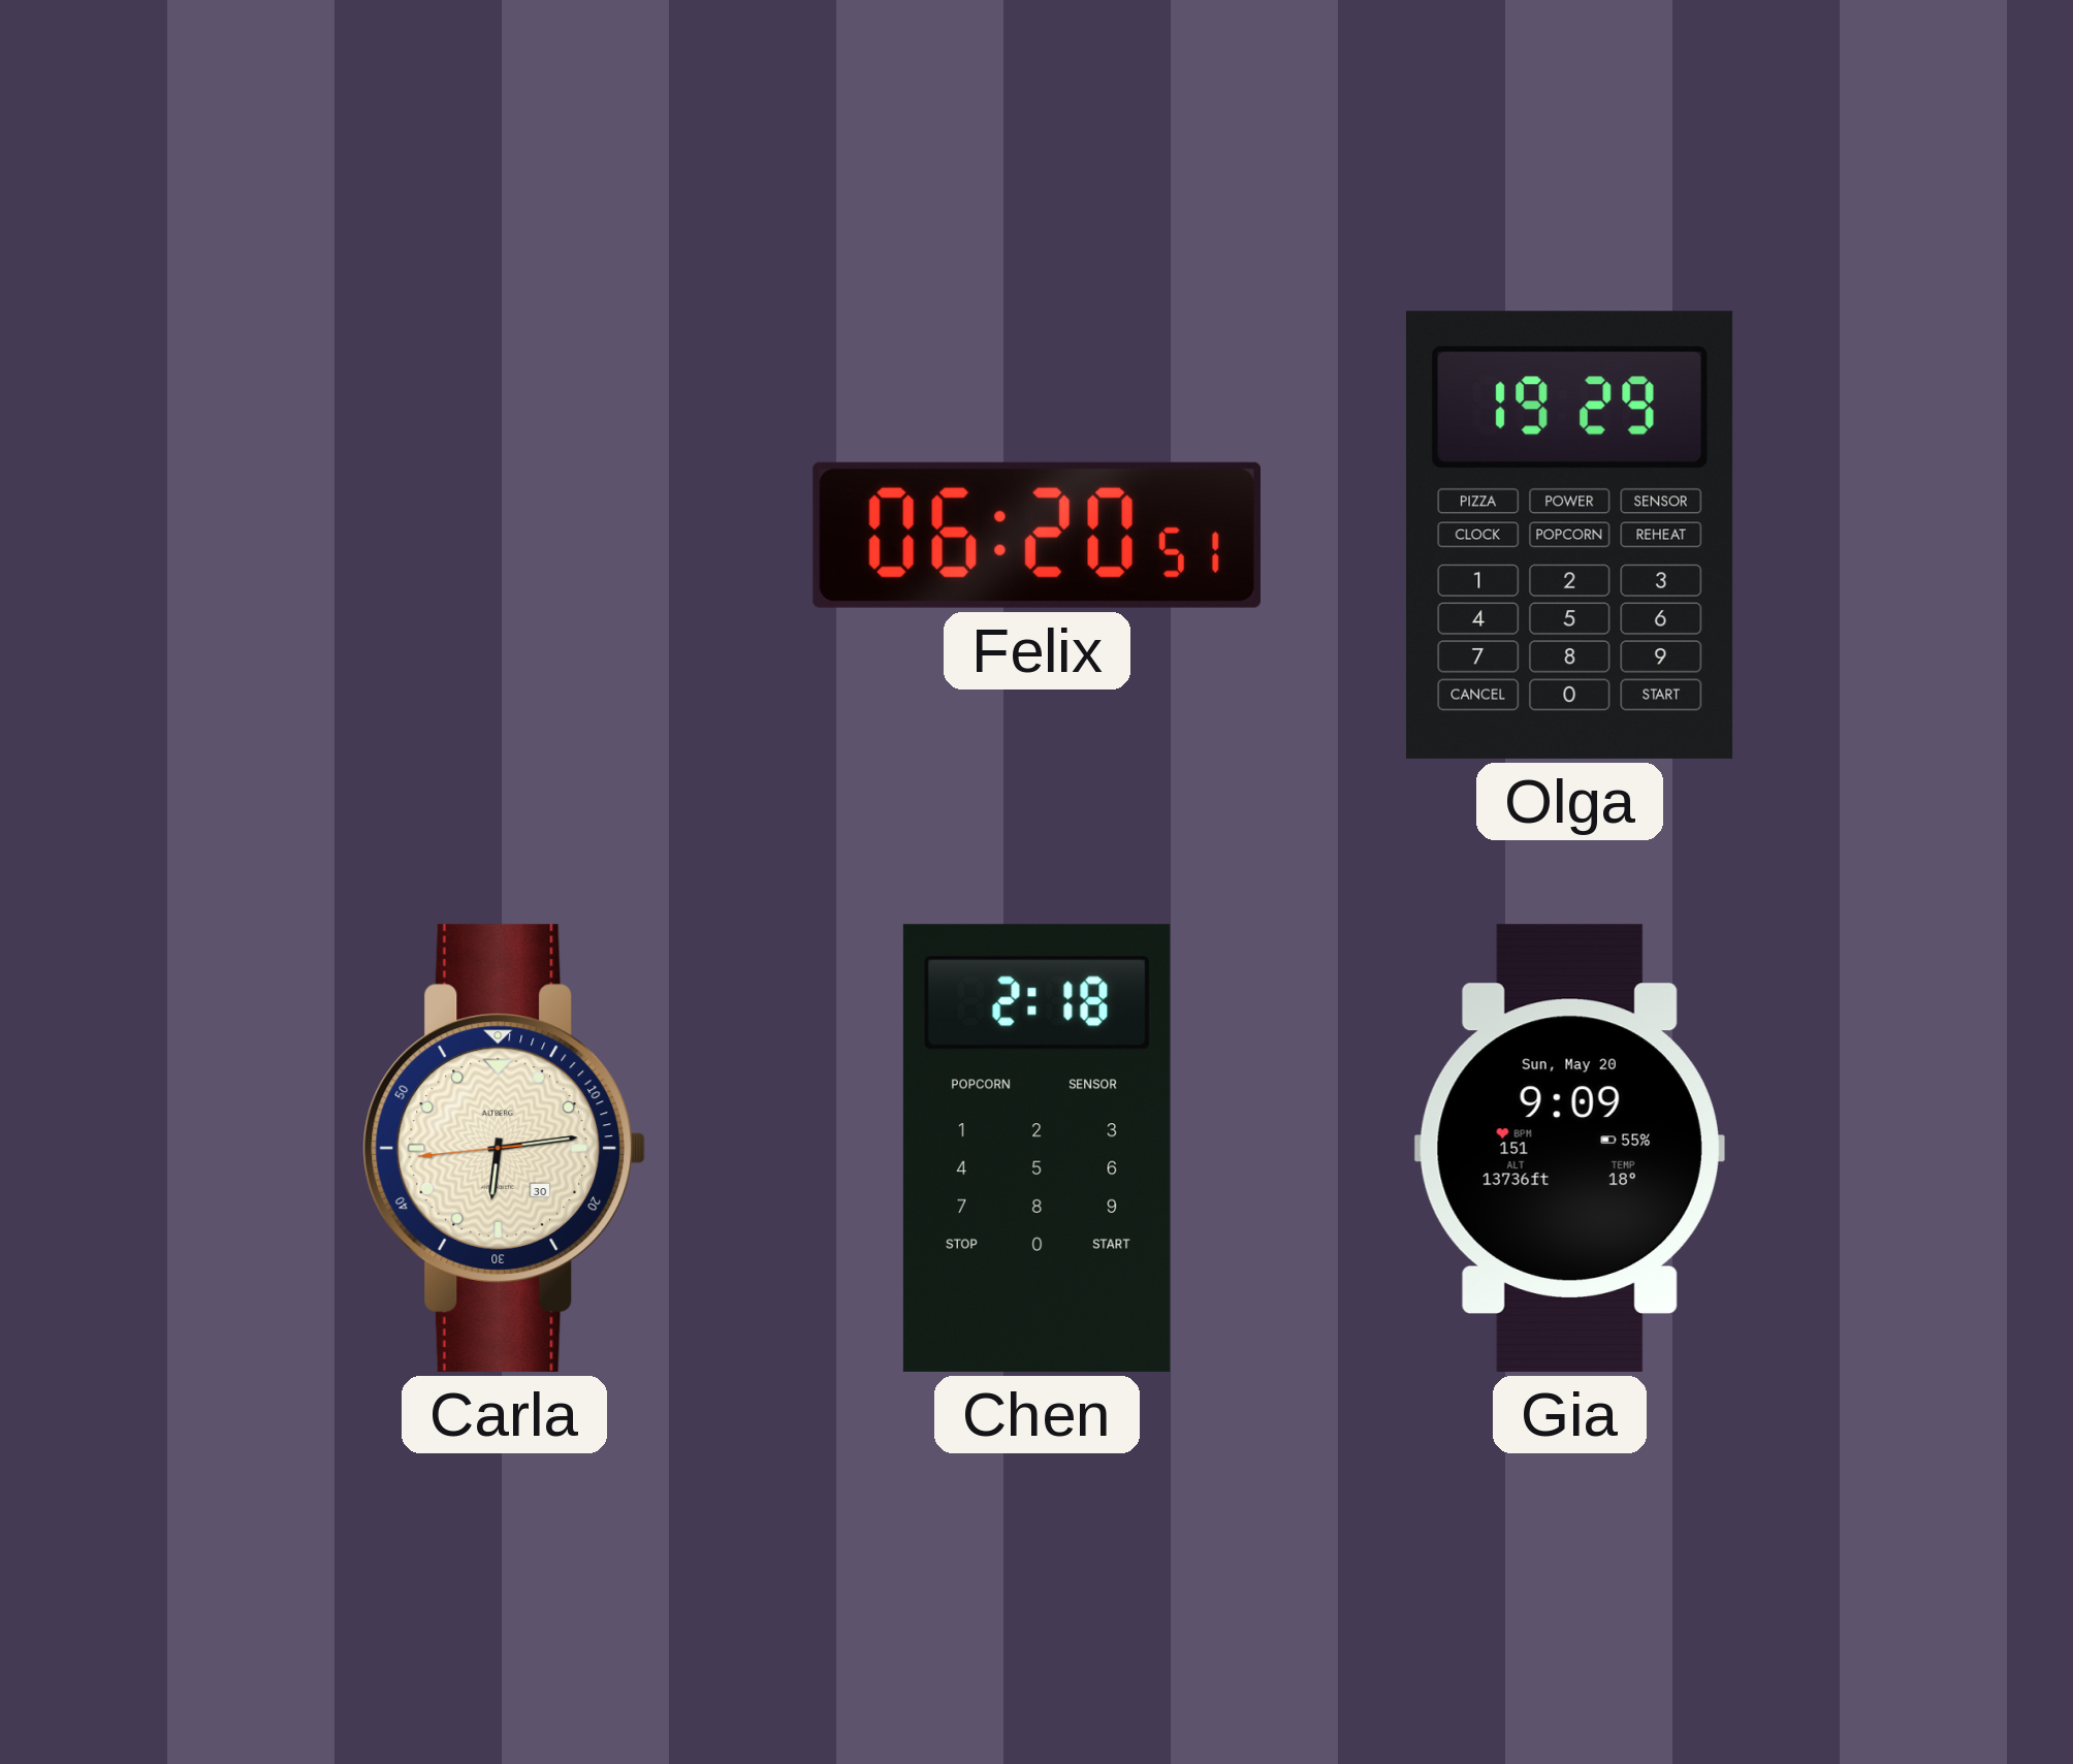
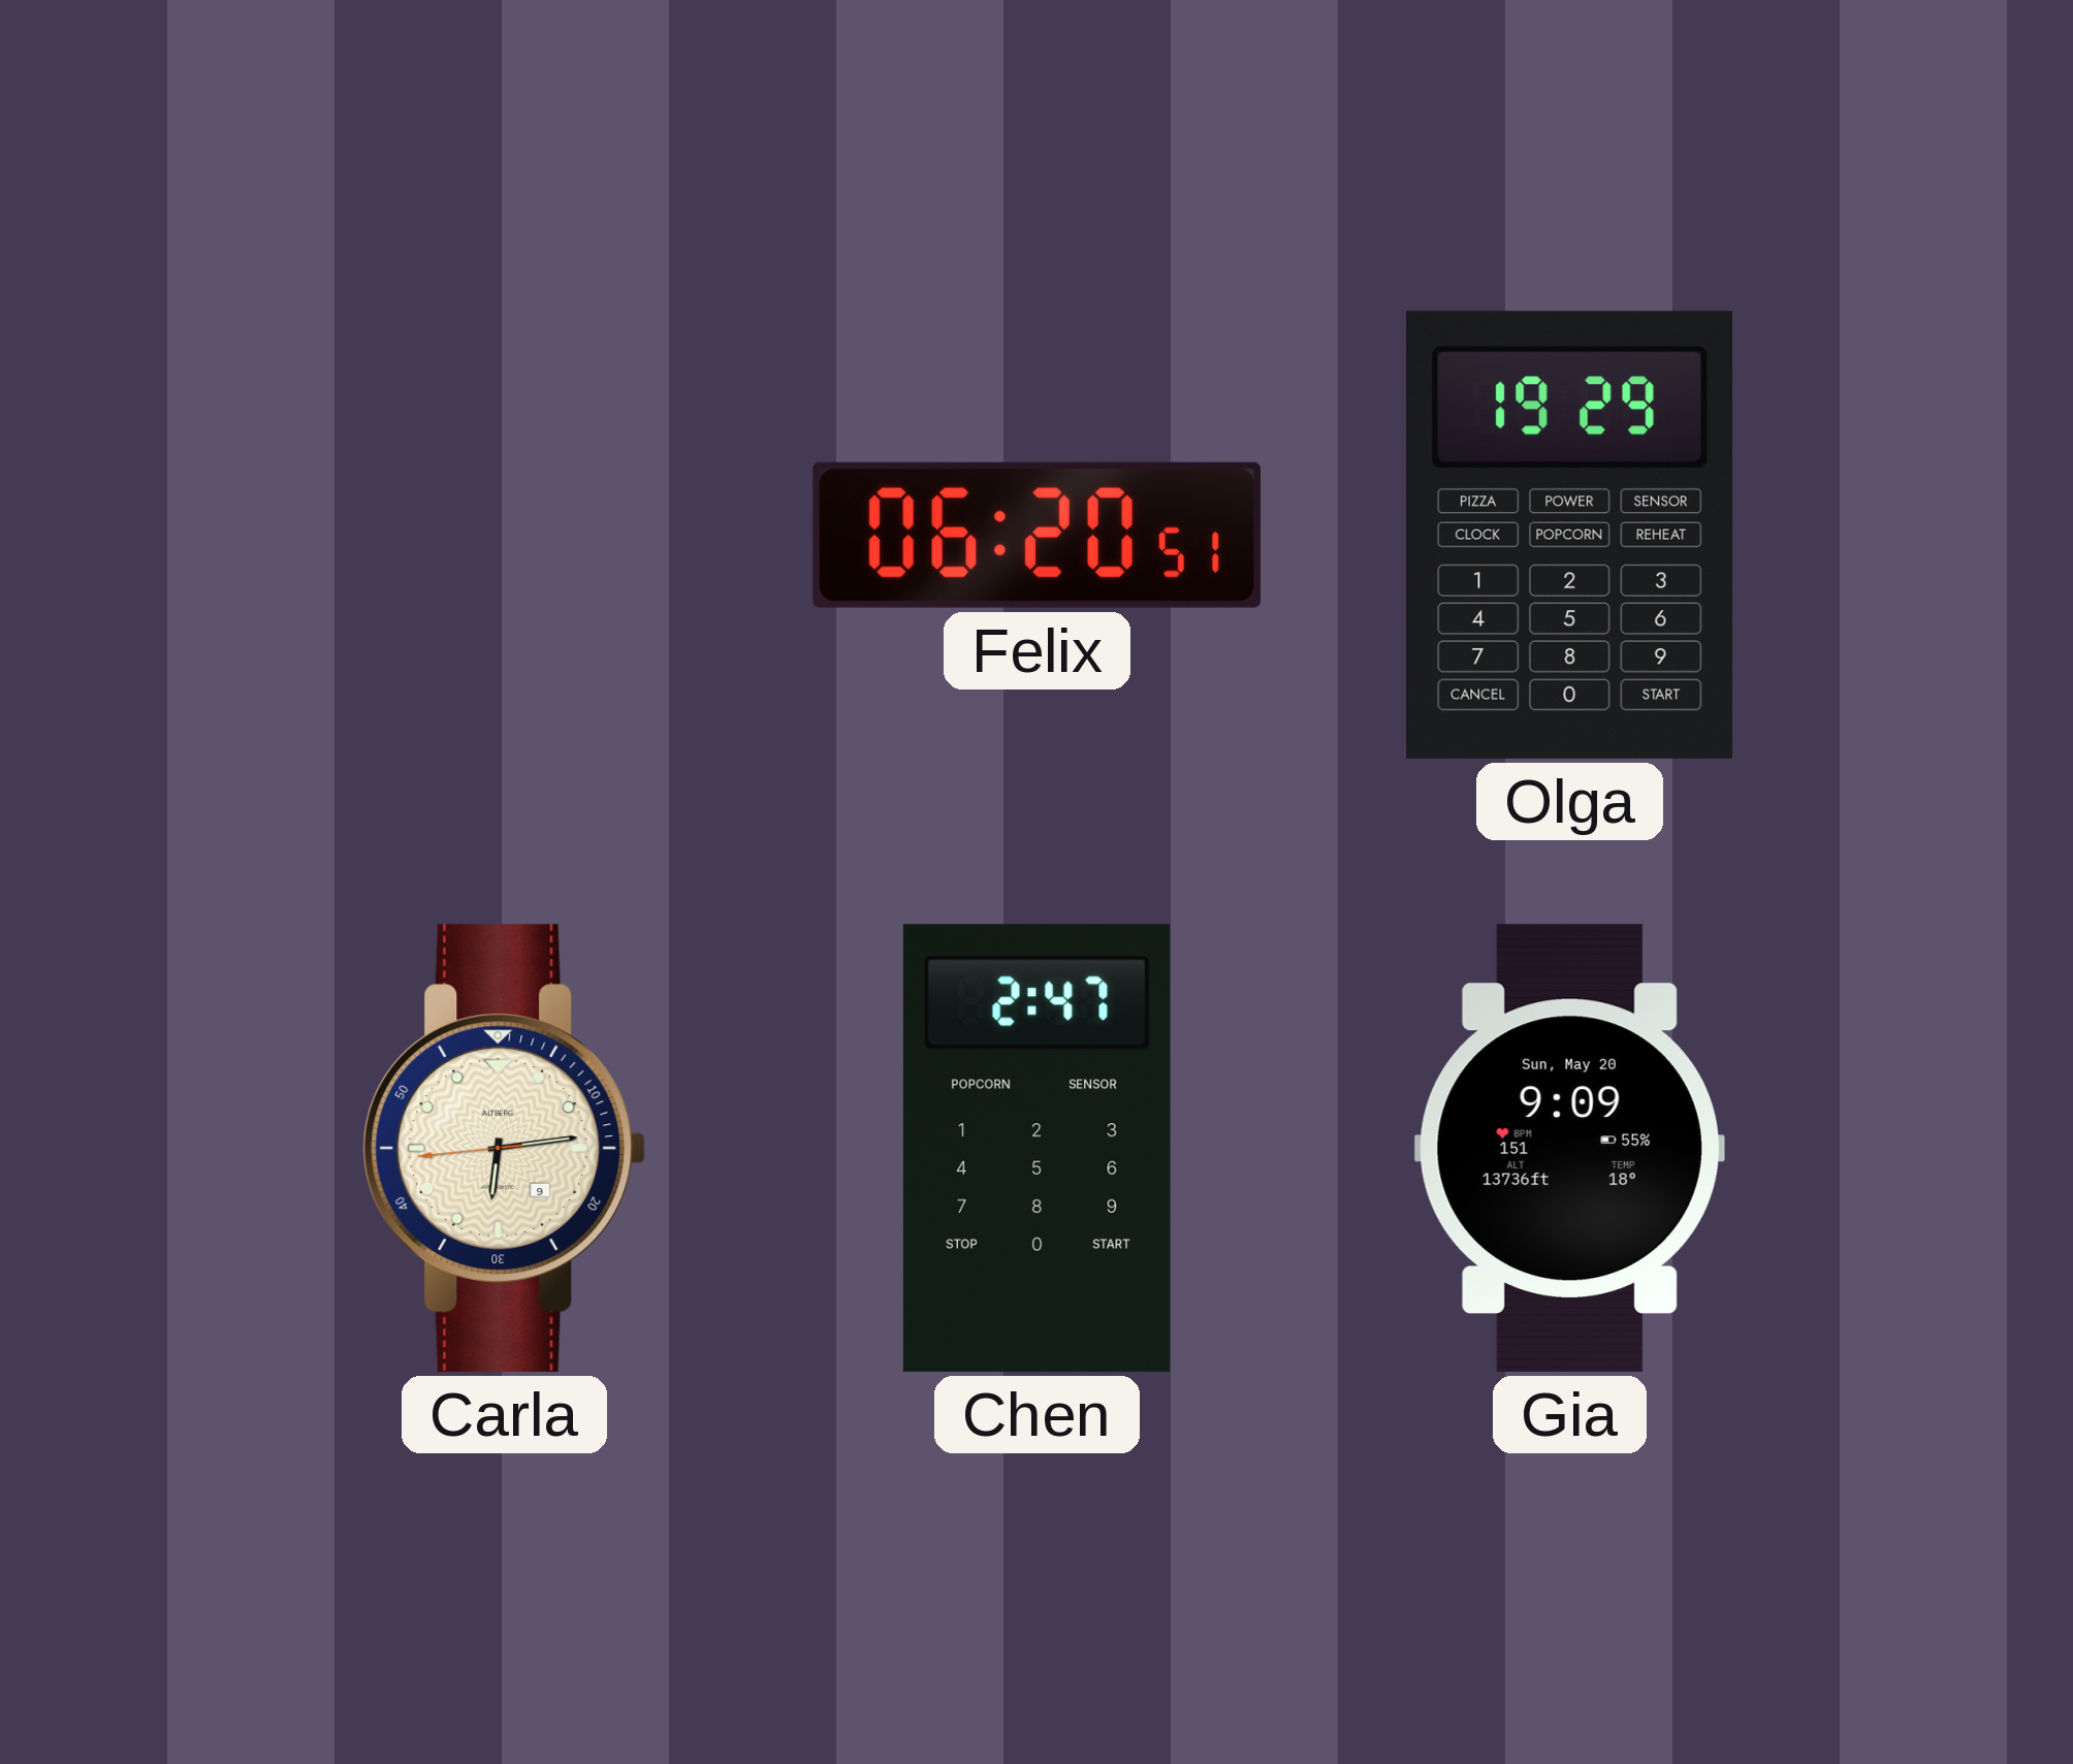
Carla date: 30 -> 9
Chen: 2:18 -> 2:47
